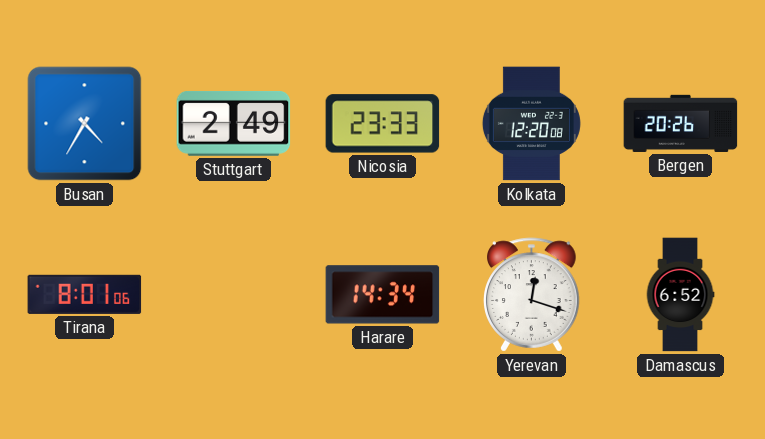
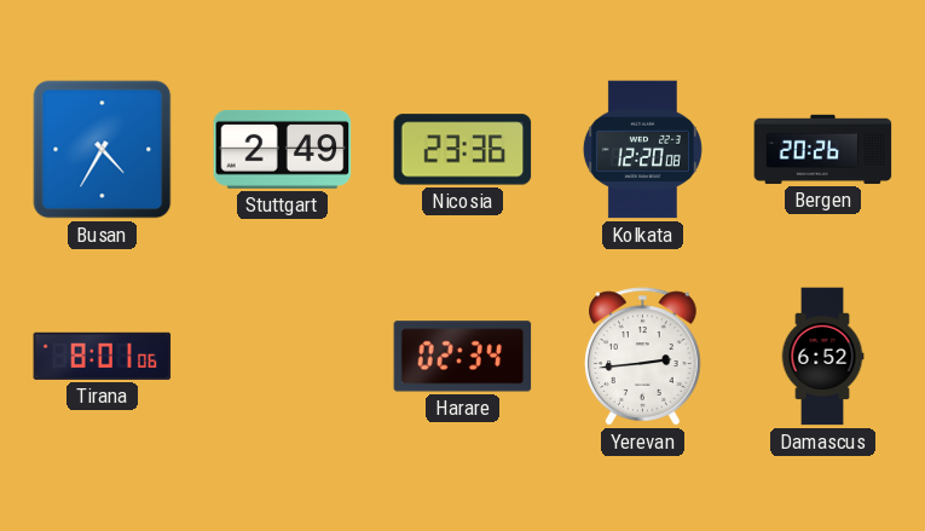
Nicosia: 23:33 -> 23:36
Harare: 14:34 -> 02:34
Yerevan: 12:18 -> 2:44
